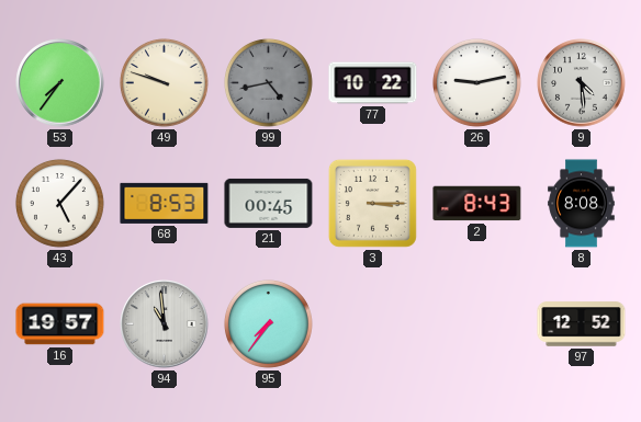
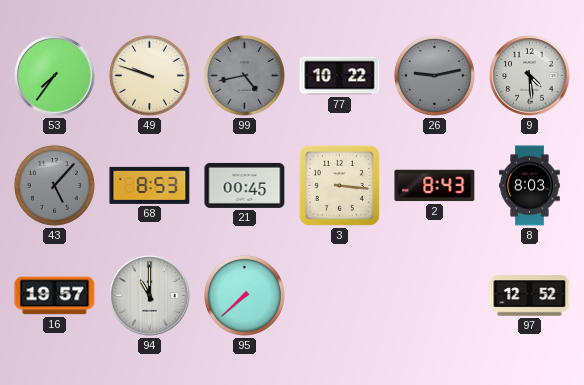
26 dial: white -> grey
43 dial: white -> grey
3: 3:15 -> 3:16
8: 8:08 -> 8:03
94: 10:59 -> 11:00
95: 7:36 -> 7:38
